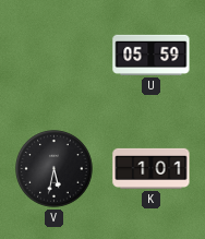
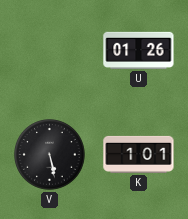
U: 05:59 -> 01:26
V: 5:32 -> 5:28
